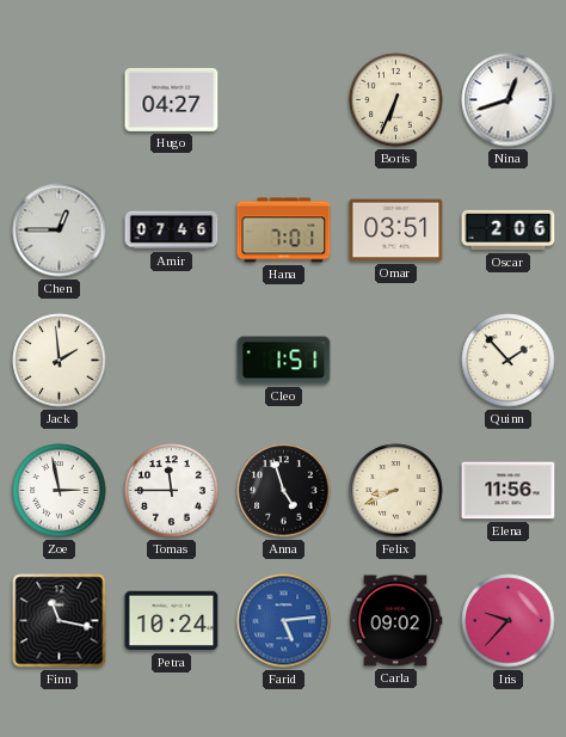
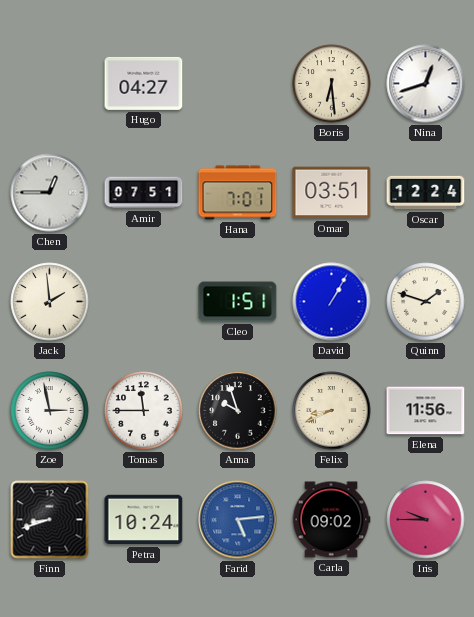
Boris: 6:34 -> 6:29
Amir: 07:46 -> 07:51
Oscar: 2:06 -> 12:24
David: none -> 1:05
Quinn: 1:53 -> 1:48
Anna: 4:57 -> 9:57
Finn: 11:17 -> 8:42
Iris: 9:37 -> 9:45
